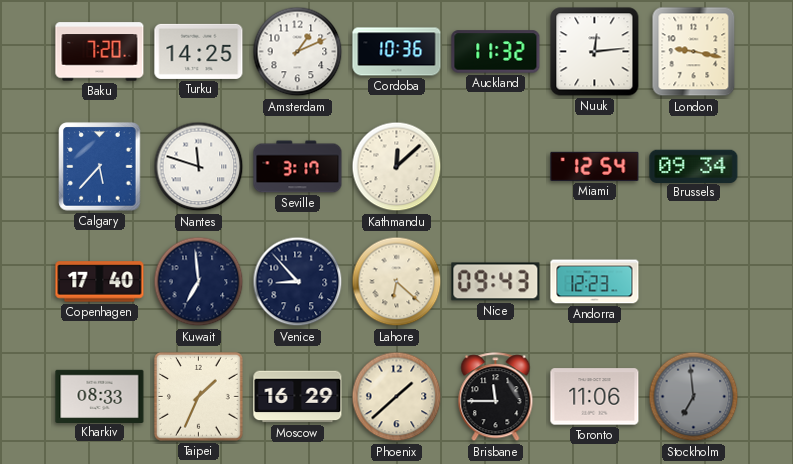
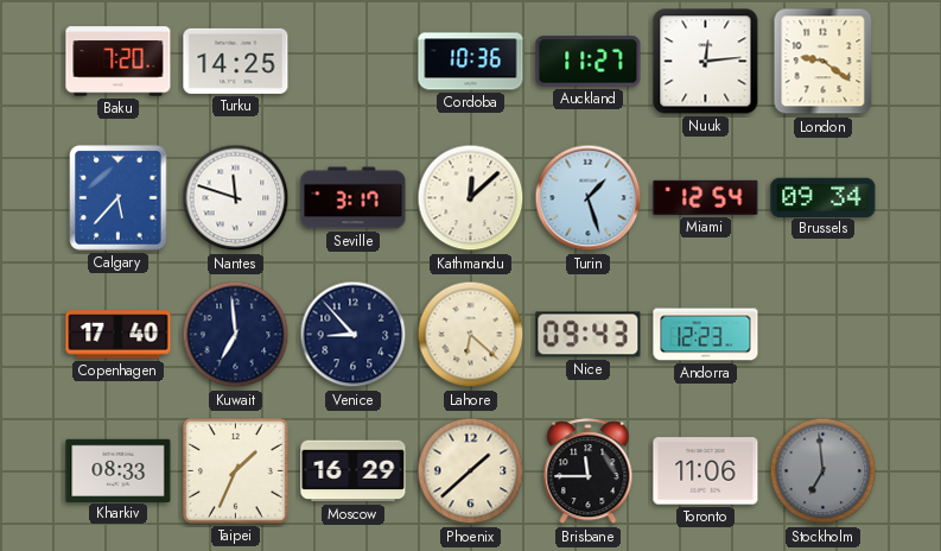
Amsterdam: 1:11 -> none
Auckland: 11:32 -> 11:27
London: 9:17 -> 9:21
Turin: none -> 1:27
